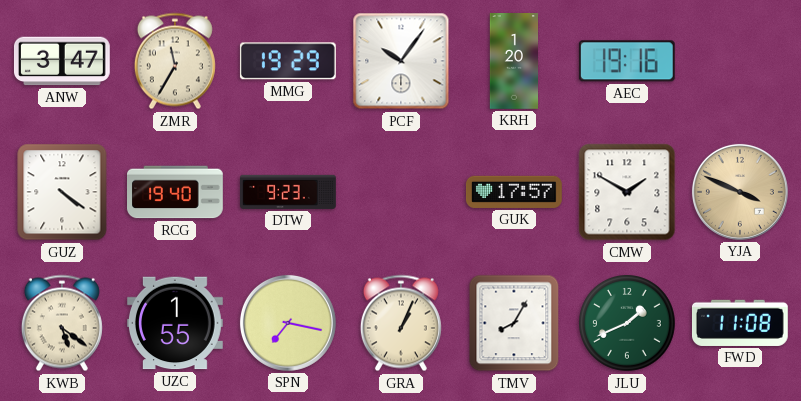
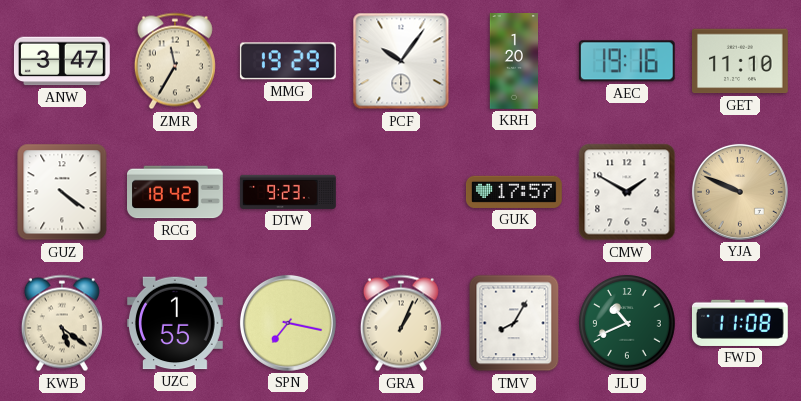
GET: none -> 11:10
RCG: 19:40 -> 18:42
YJA: 3:49 -> 9:49
JLU: 1:41 -> 10:41
